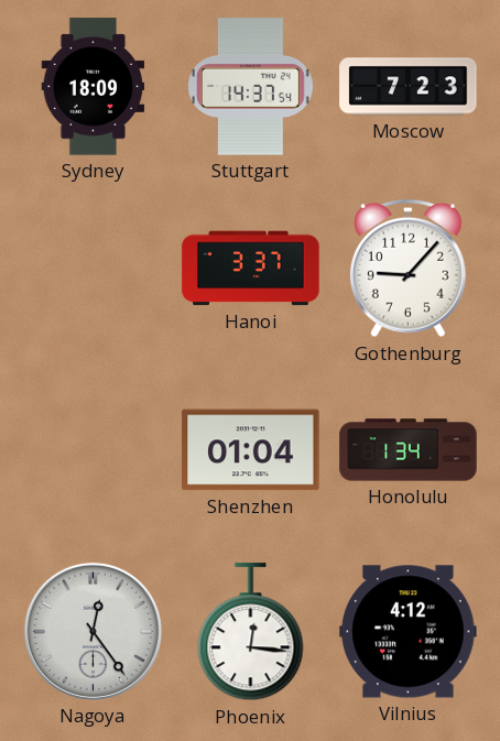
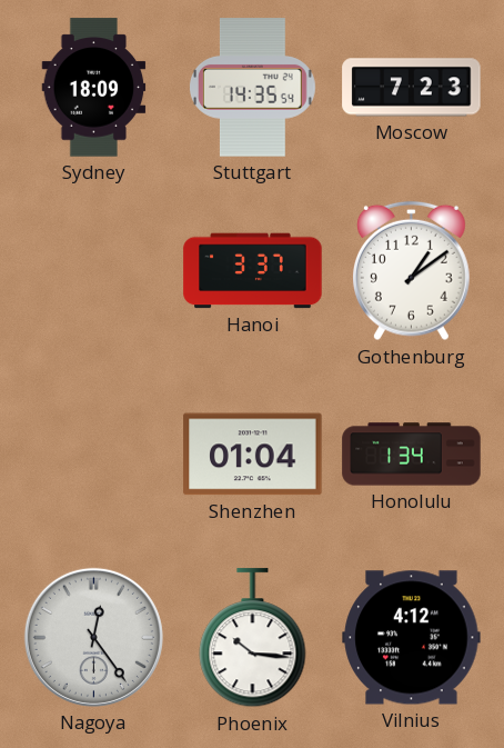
Stuttgart: 14:37 -> 14:35
Gothenburg: 9:07 -> 1:09
Phoenix: 12:16 -> 10:16
